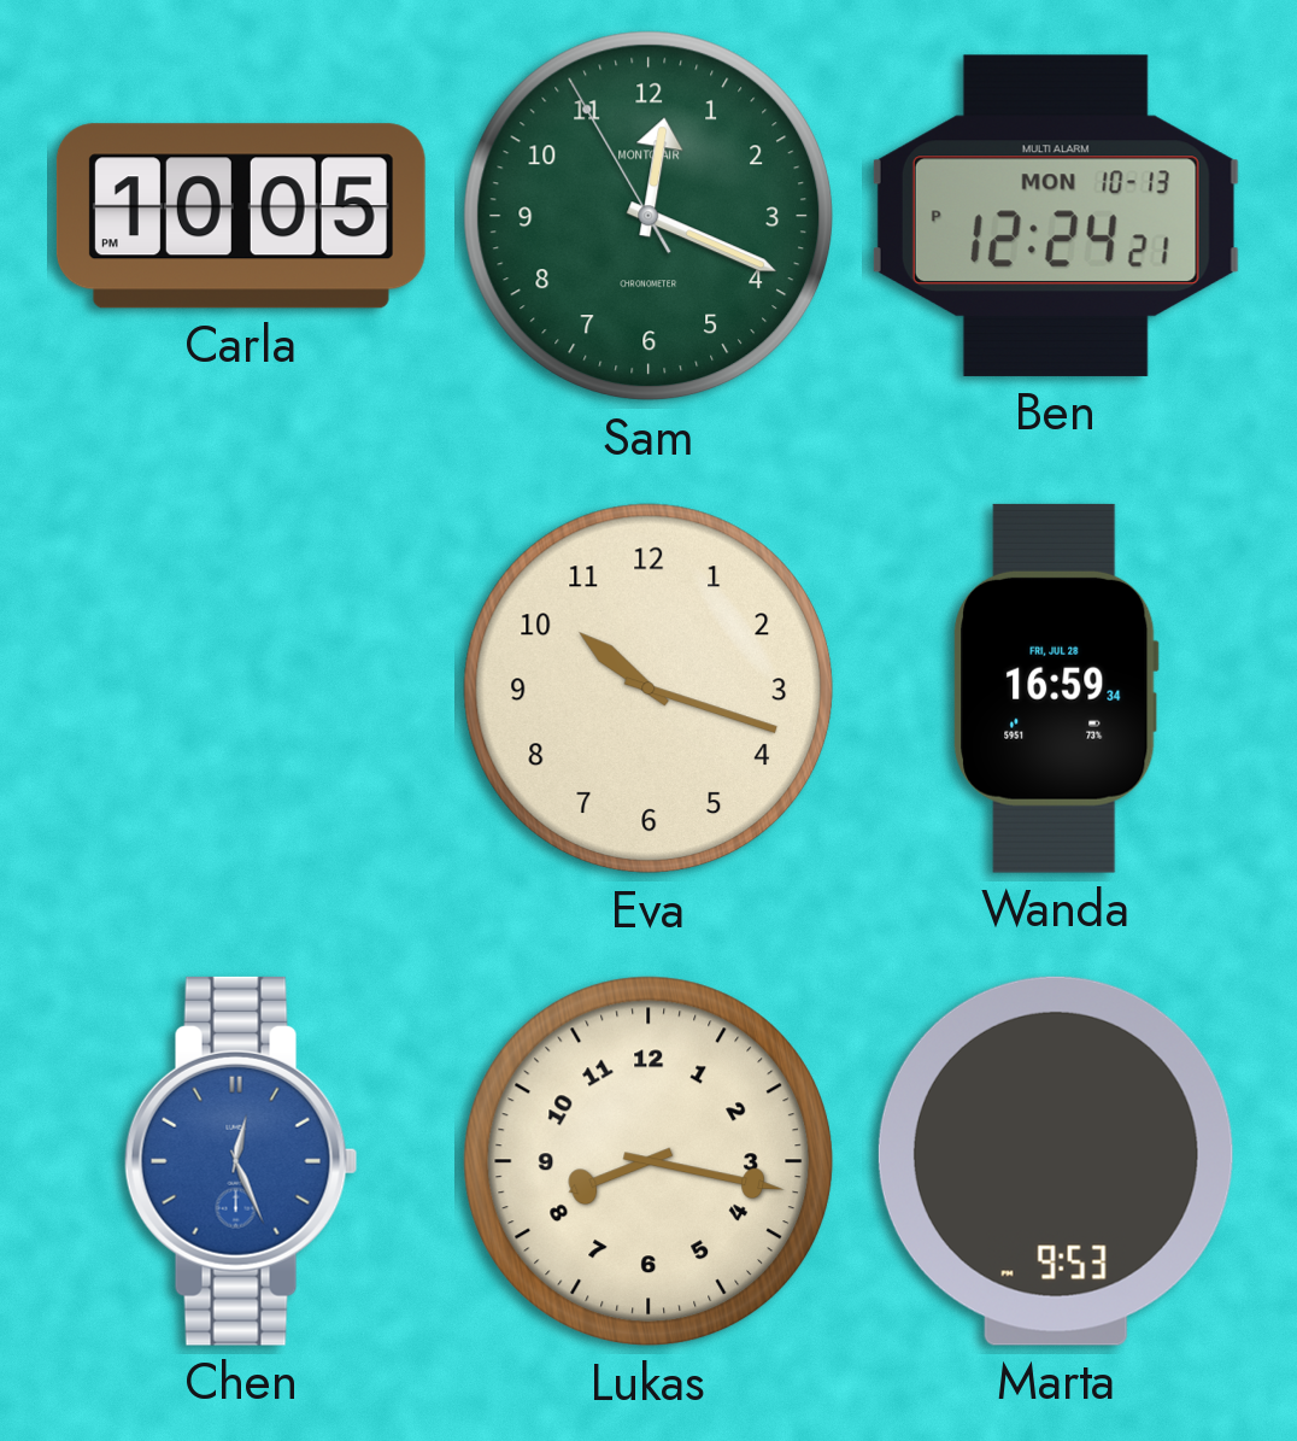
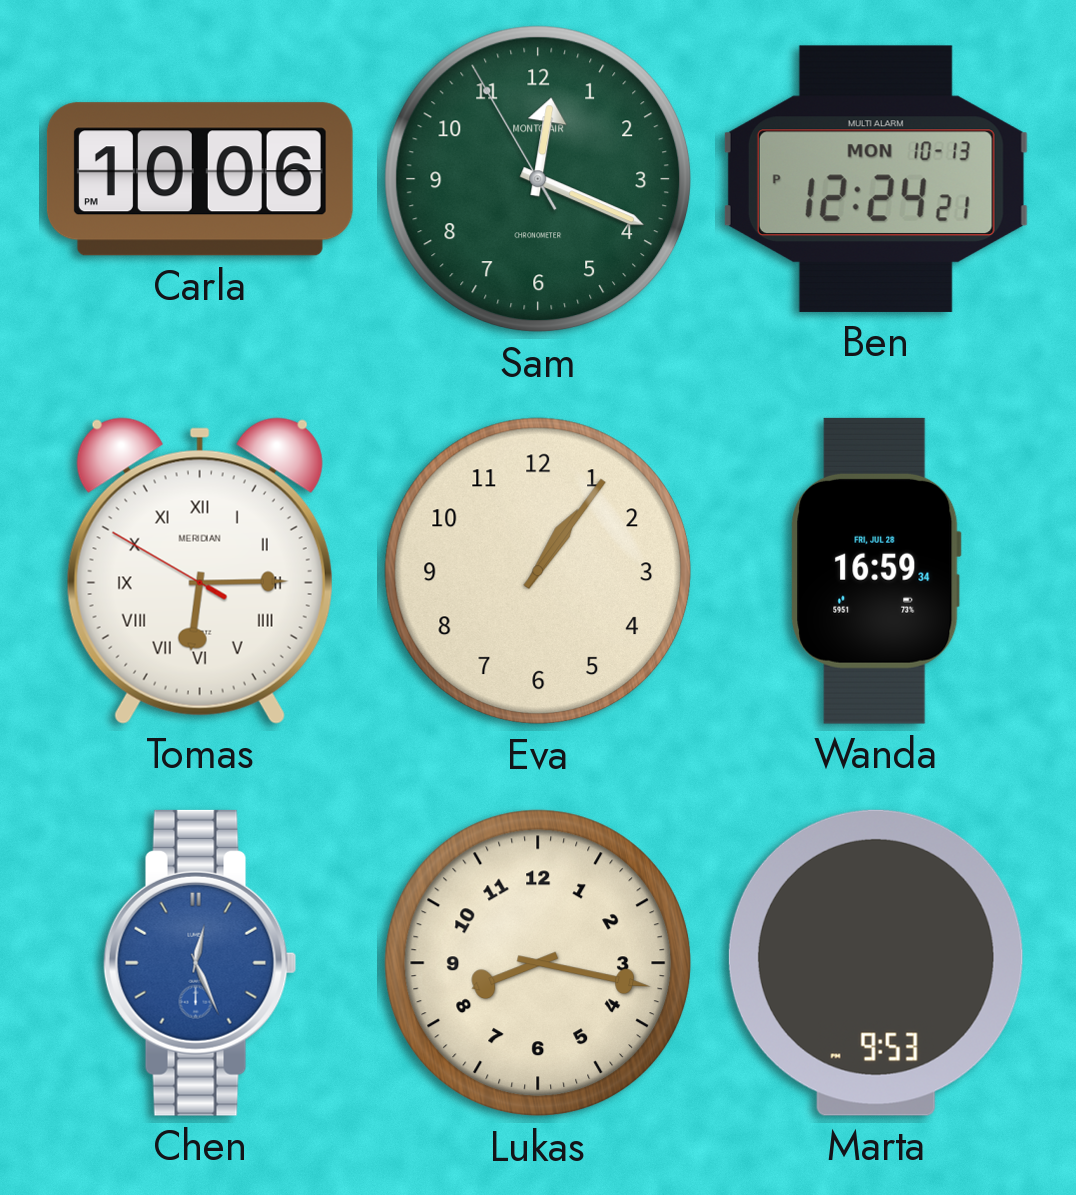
Carla: 10:05 -> 10:06
Tomas: none -> 6:14
Eva: 10:18 -> 1:06
